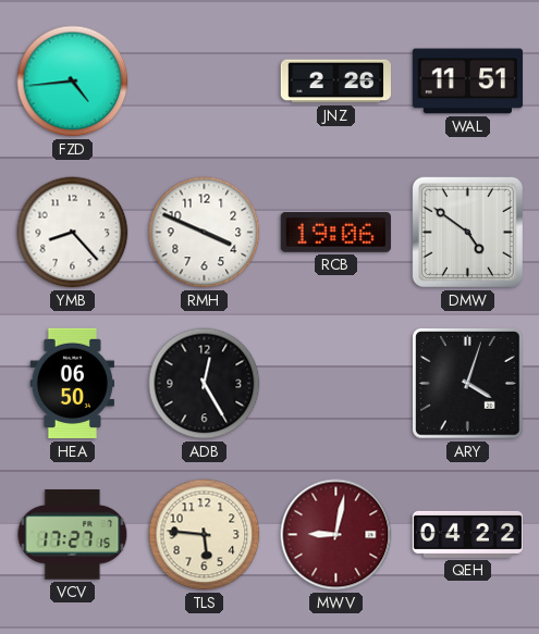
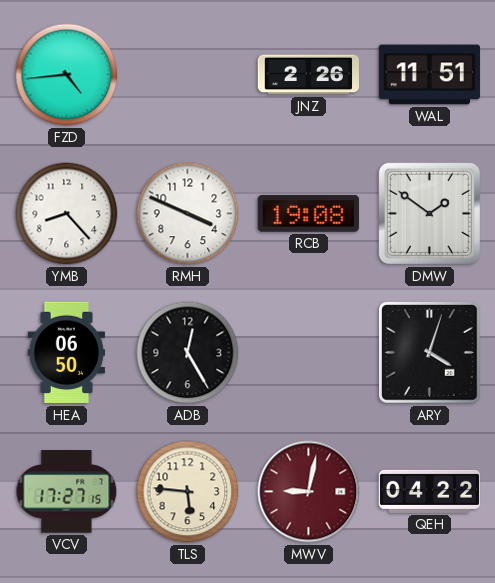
RCB: 19:06 -> 19:08
DMW: 4:51 -> 1:51
